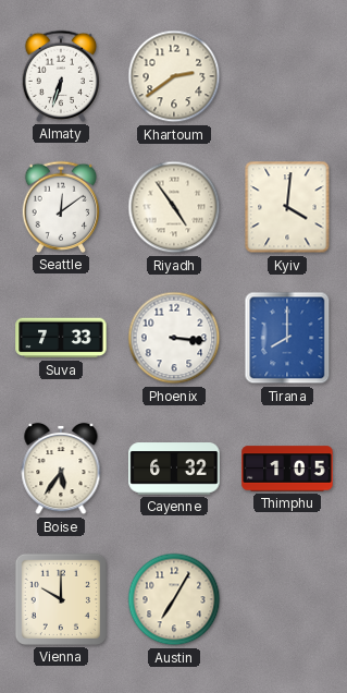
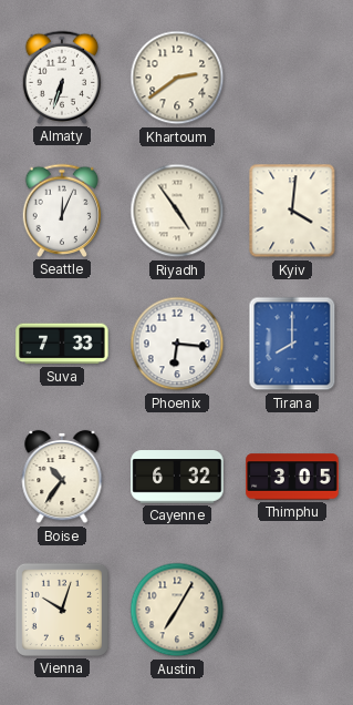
Seattle: 12:09 -> 12:04
Phoenix: 3:16 -> 6:16
Boise: 5:36 -> 10:36
Thimphu: 1:05 -> 3:05
Vienna: 10:00 -> 10:03
